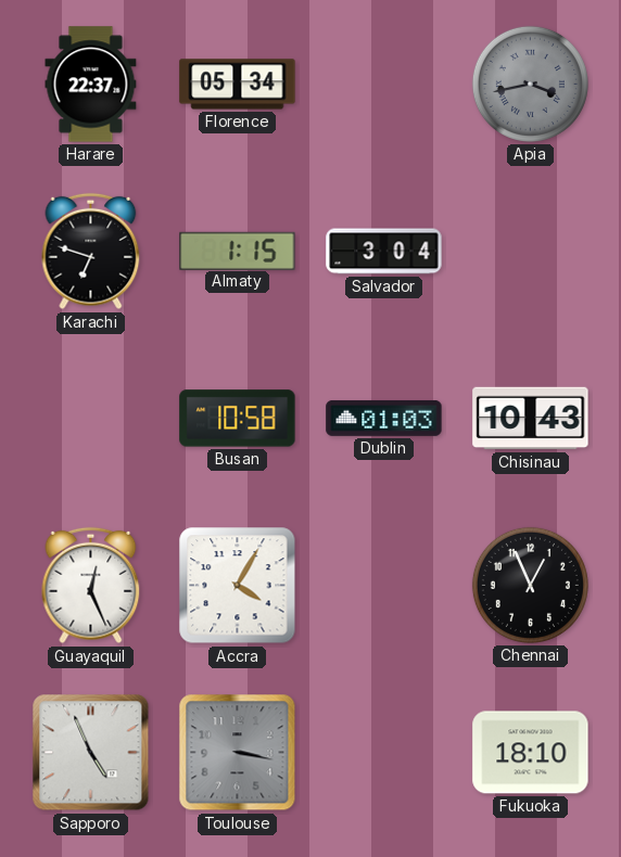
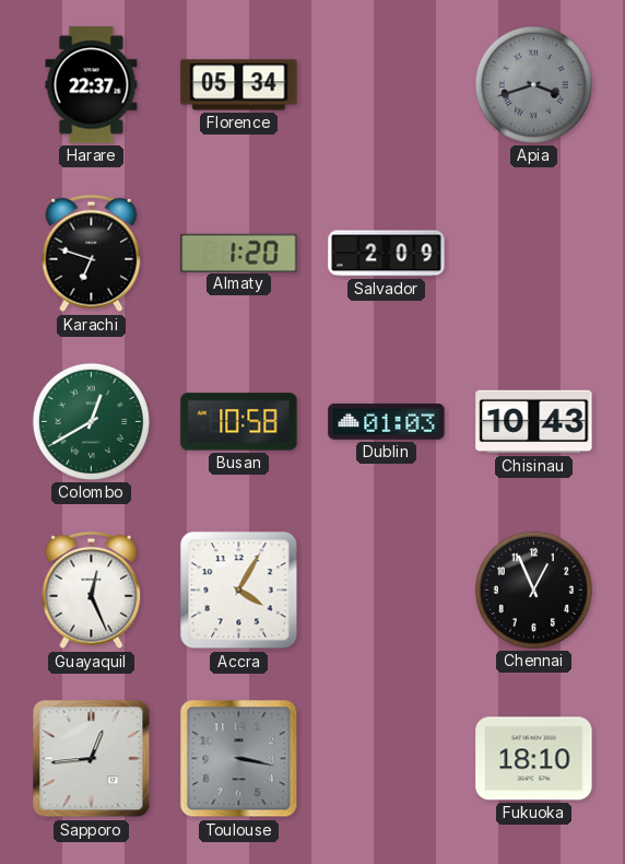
Apia: 3:43 -> 3:42
Almaty: 1:15 -> 1:20
Salvador: 3:04 -> 2:09
Colombo: none -> 12:40
Sapporo: 4:56 -> 12:44
